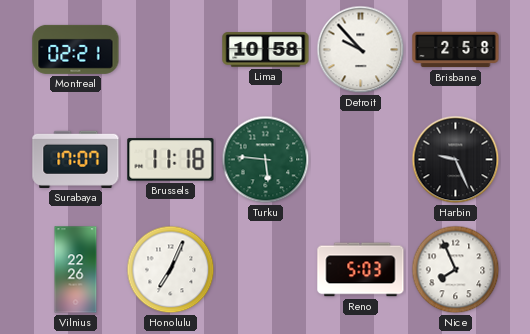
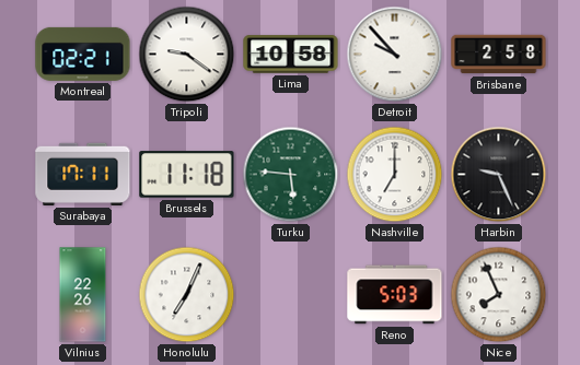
Tripoli: none -> 9:21
Surabaya: 17:07 -> 17:11
Nashville: none -> 7:00
